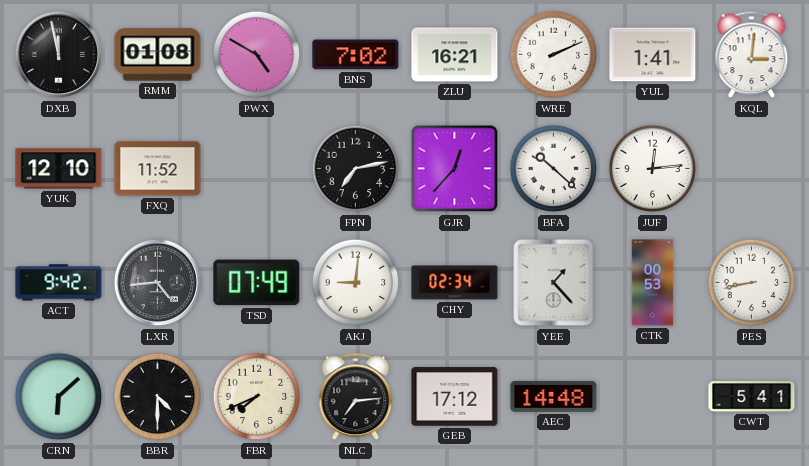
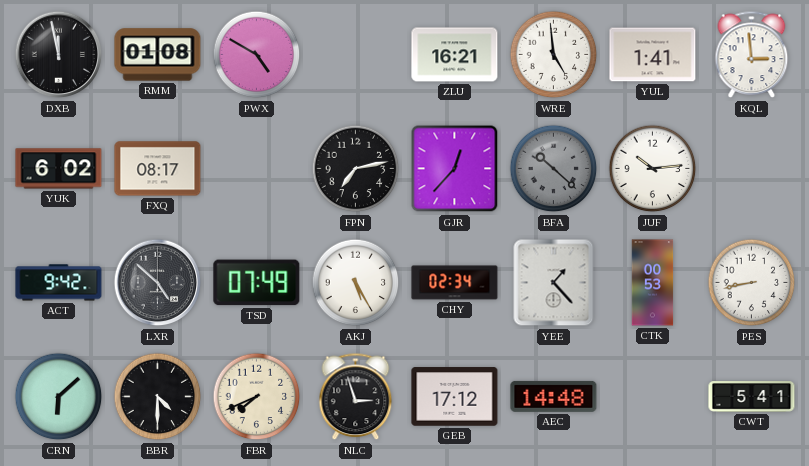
BNS: 7:02 -> none
WRE: 2:11 -> 4:59
KQL: 3:01 -> 2:59
YUK: 12:10 -> 6:02
FXQ: 11:52 -> 08:17
BFA dial: white -> grey
JUF: 12:14 -> 10:14
LXR: 4:44 -> 4:52
AKJ: 9:01 -> 5:25
NLC: 7:14 -> 2:57
